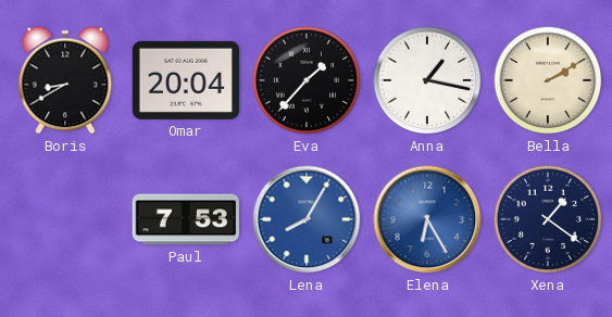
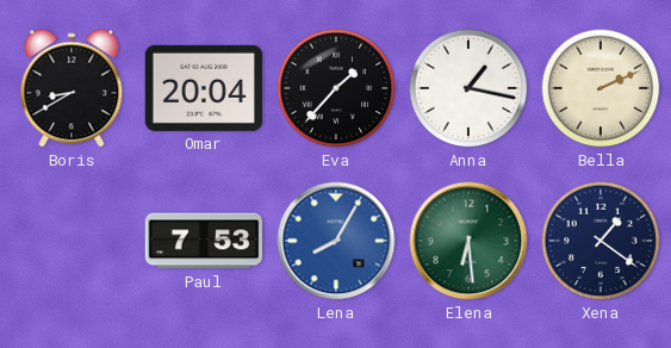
Bella: 2:10 -> 2:11
Elena: 6:25 -> 6:29
Elena dial: blue -> green
